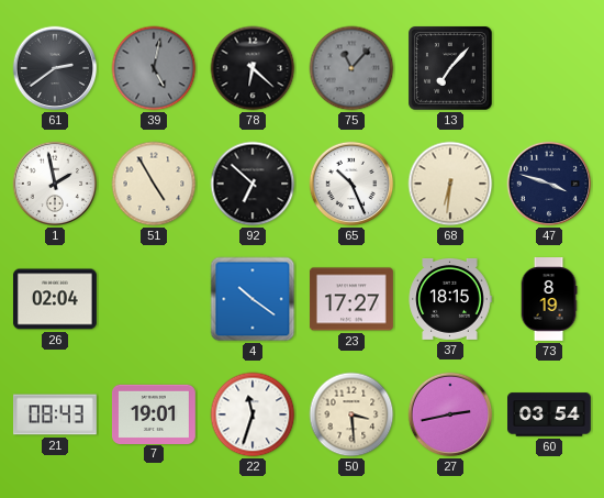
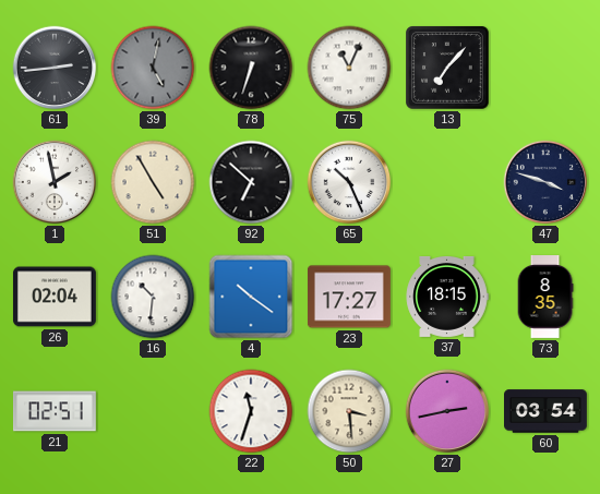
61: 2:39 -> 2:44
78: 6:22 -> 6:33
75: 11:07 -> 11:04
75 dial: grey -> white
68: 6:31 -> none
16: none -> 10:31
73: 8:19 -> 8:35
21: 08:43 -> 02:51
7: 19:01 -> none
